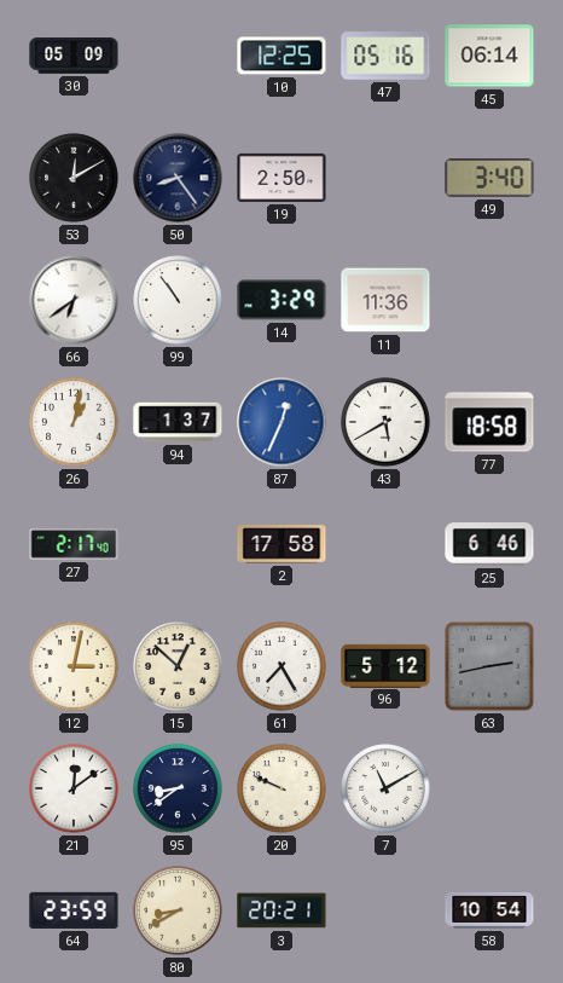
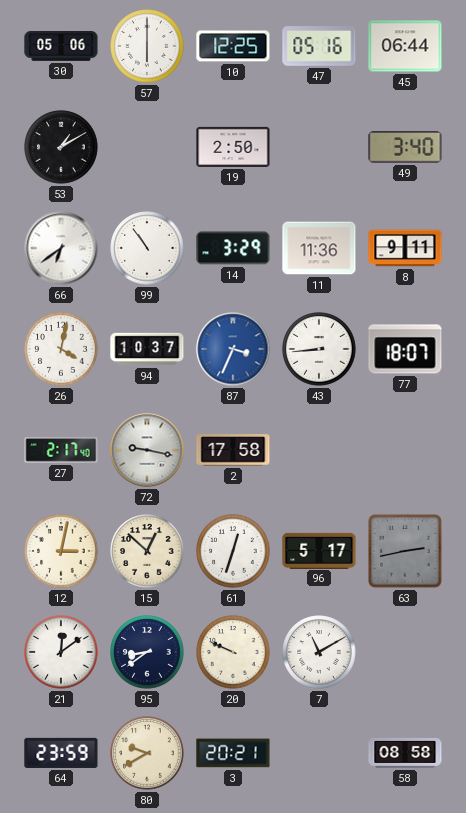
30: 05:09 -> 05:06
57: none -> 6:00
45: 06:14 -> 06:44
53: 12:10 -> 1:10
50: 8:24 -> none
8: none -> 9:11
26: 1:02 -> 4:02
94: 1:37 -> 10:37
87: 12:34 -> 3:34
43: 5:40 -> 8:44
77: 18:58 -> 18:07
72: none -> 9:17
25: 6:46 -> none
61: 7:25 -> 12:33
96: 5:12 -> 5:17
80: 8:40 -> 9:40
58: 10:54 -> 08:58
